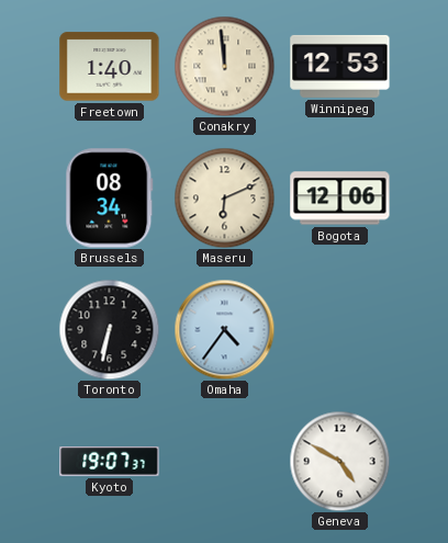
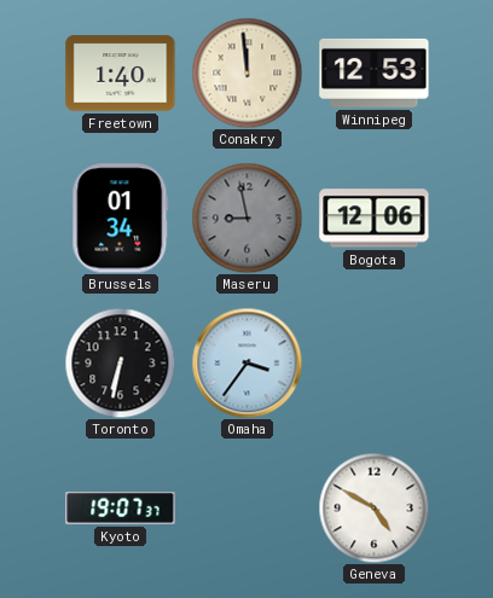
Brussels: 08:34 -> 01:34
Maseru: 6:11 -> 8:58
Maseru dial: cream -> grey
Omaha: 4:36 -> 3:36
